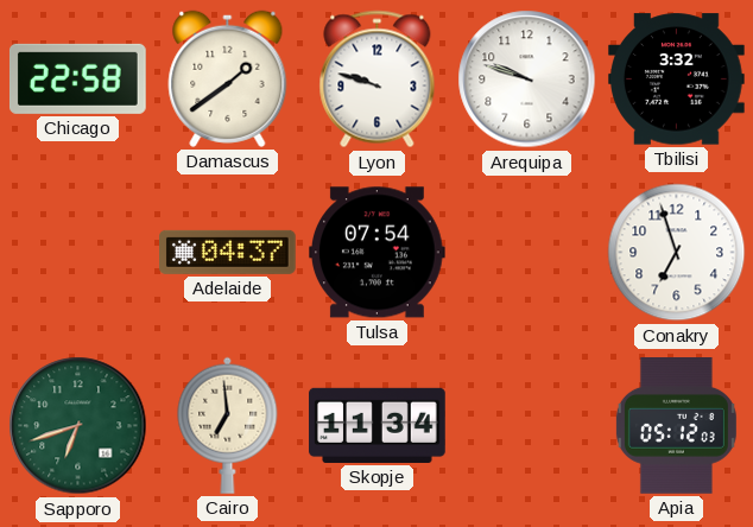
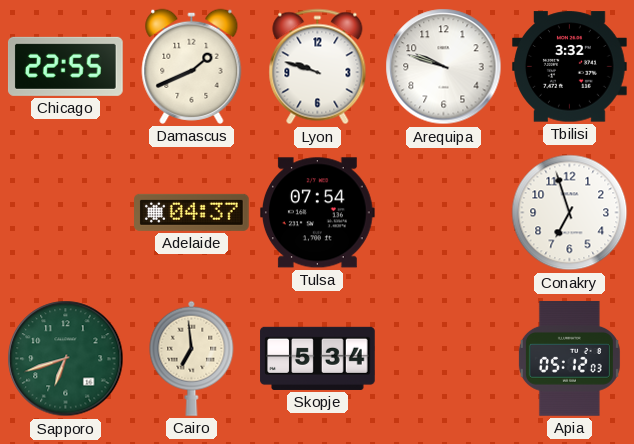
Chicago: 22:58 -> 22:55
Damascus: 1:39 -> 1:41
Skopje: 11:34 -> 5:34
